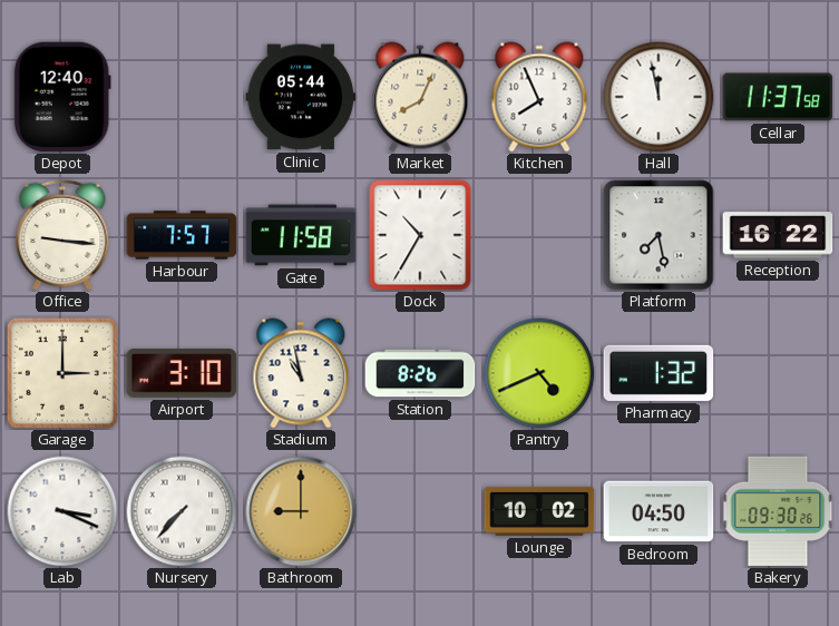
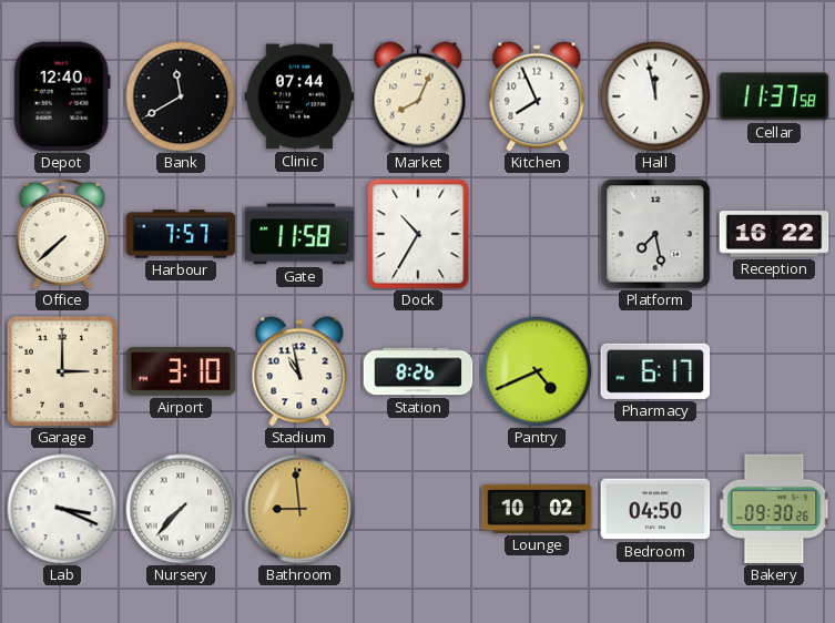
Bank: none -> 11:40
Clinic: 05:44 -> 07:44
Office: 9:16 -> 7:38
Pharmacy: 1:32 -> 6:17
Bathroom: 9:00 -> 8:59
